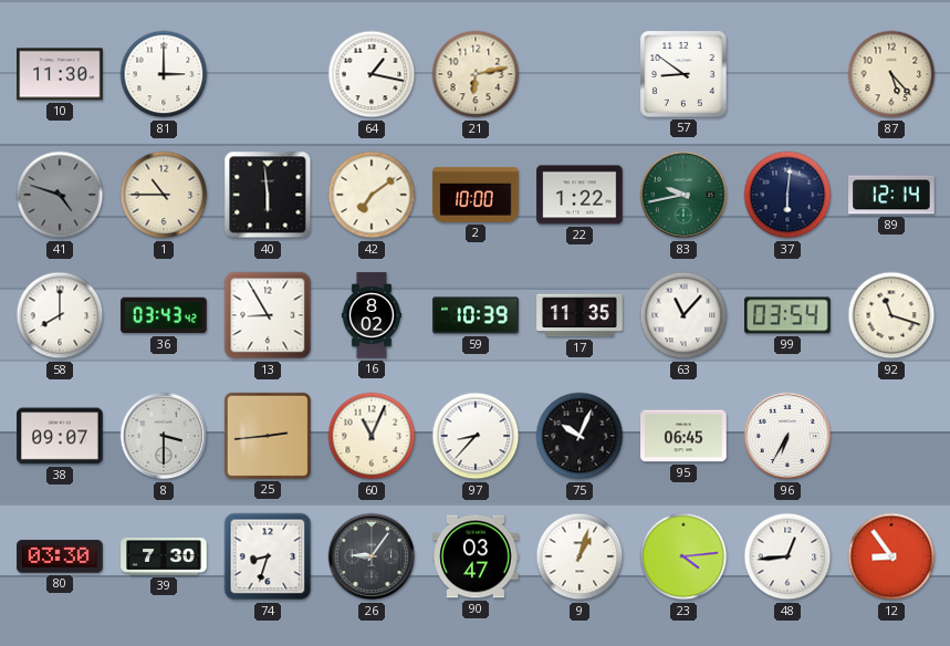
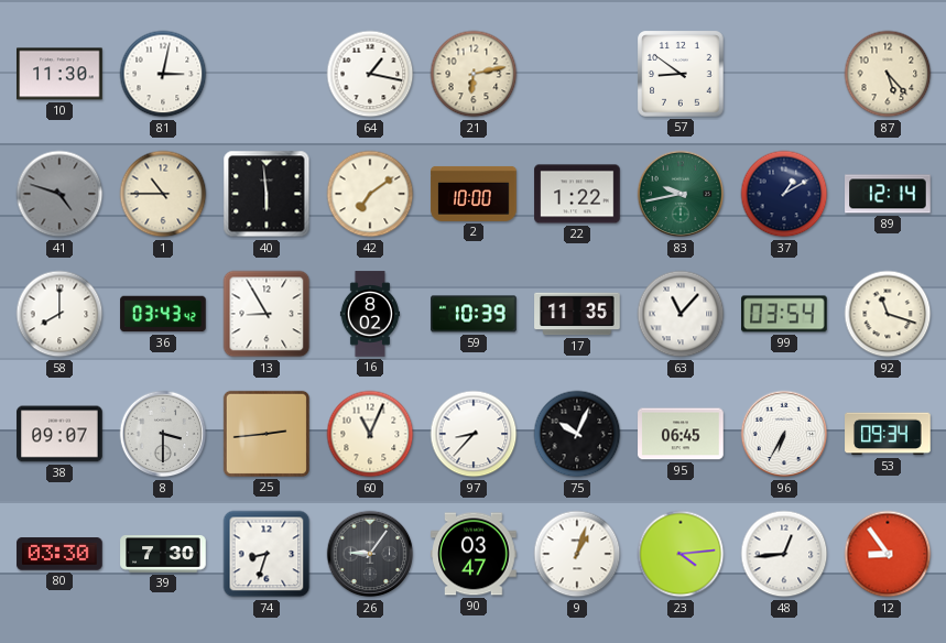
81: 3:00 -> 3:02
37: 6:01 -> 1:10
53: none -> 09:34
